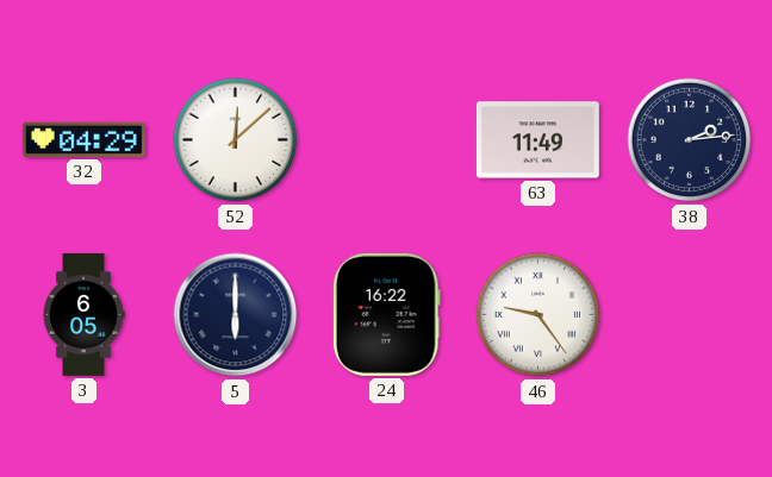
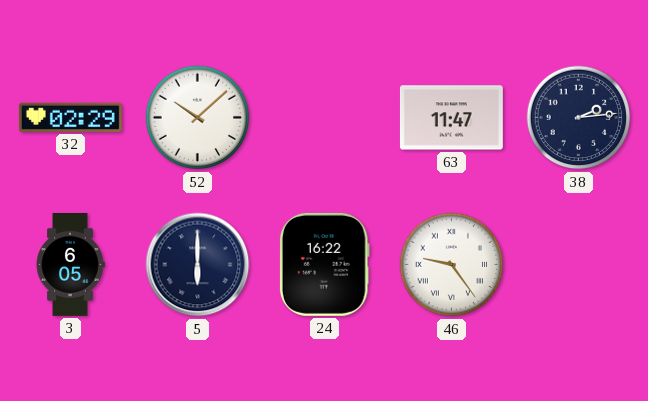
32: 04:29 -> 02:29
52: 12:08 -> 10:08
63: 11:49 -> 11:47
